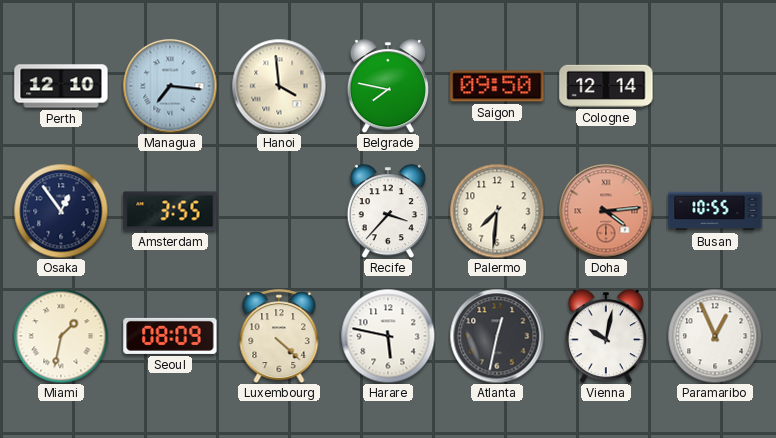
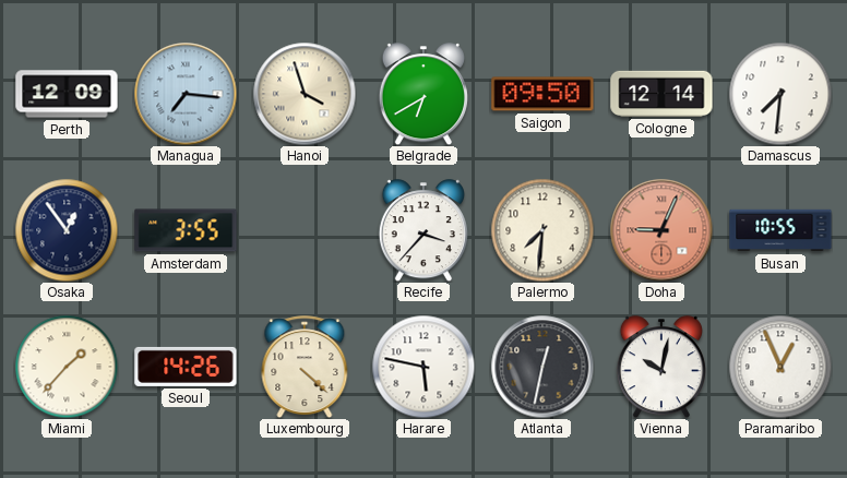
Perth: 12:10 -> 12:09
Hanoi: 3:59 -> 3:57
Belgrade: 7:47 -> 6:40
Damascus: none -> 7:31
Doha: 4:14 -> 9:04
Miami: 1:32 -> 1:37
Seoul: 08:09 -> 14:26
